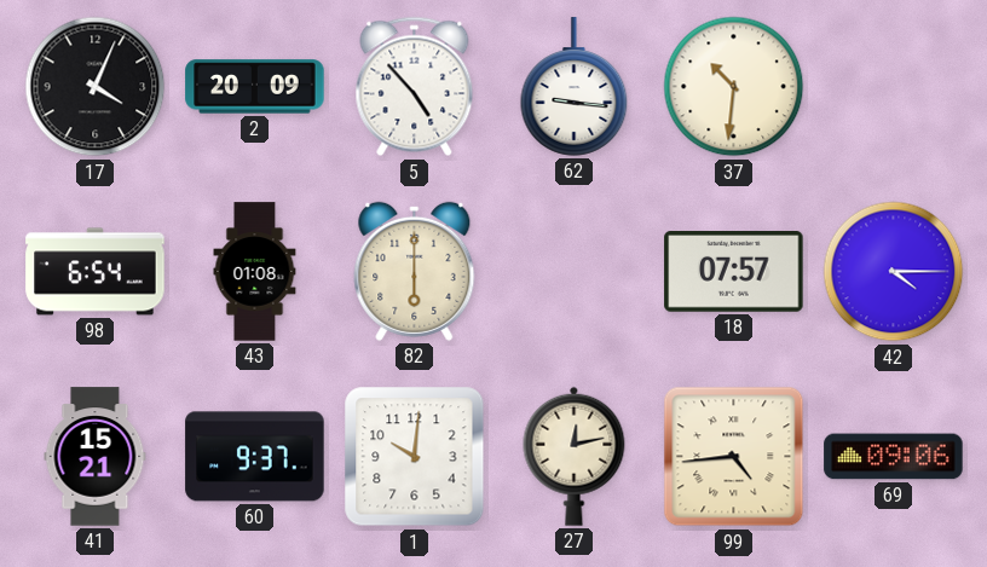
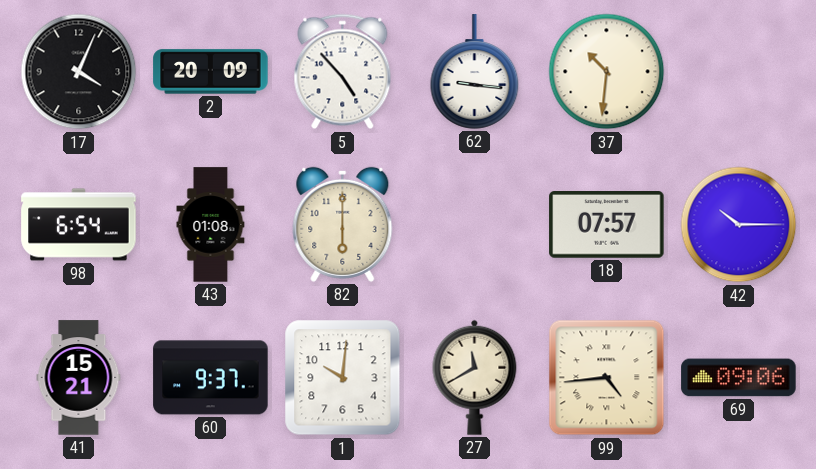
42: 4:15 -> 10:15
27: 12:13 -> 11:40
